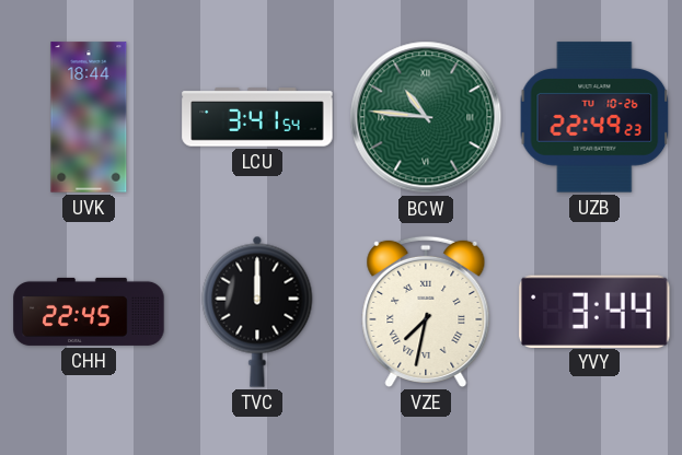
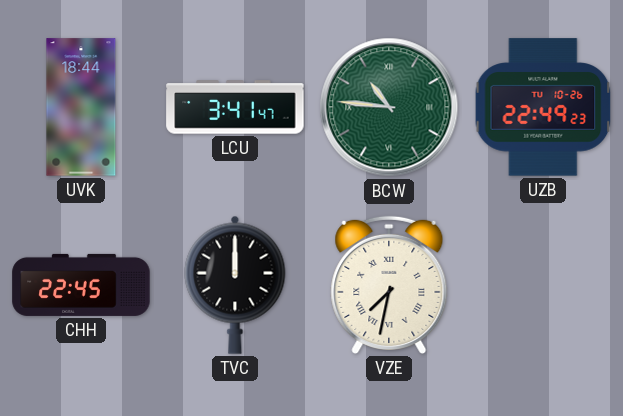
LCU: 3:41:54 -> 3:41:47
YVY: 3:44 -> none
